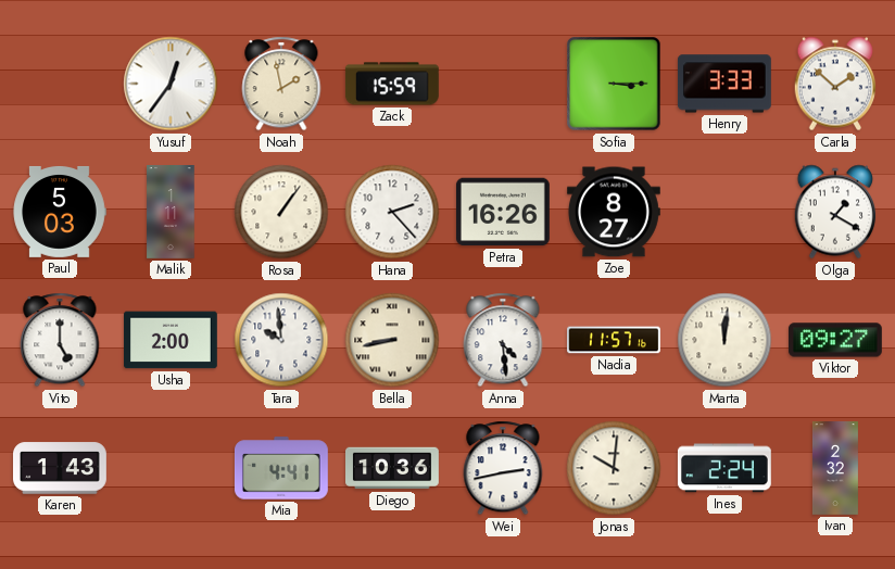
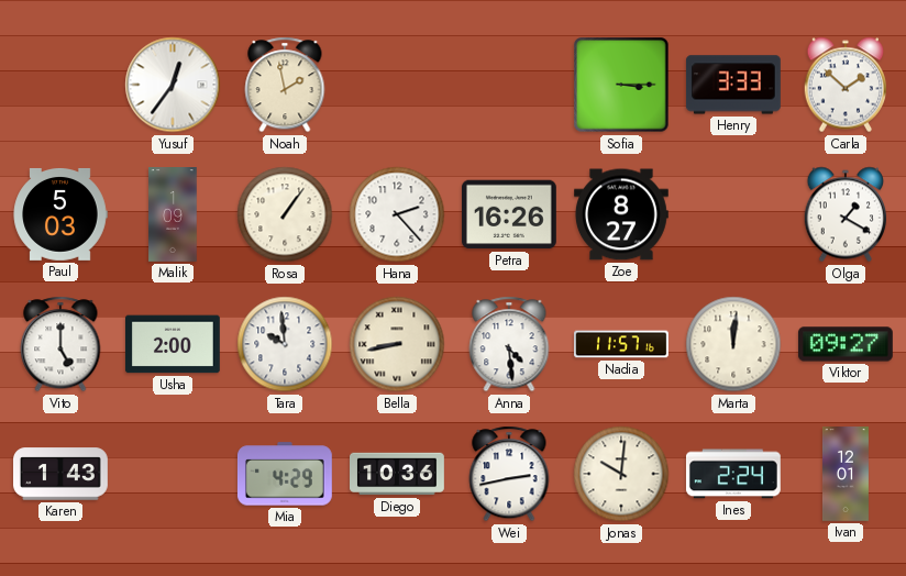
Zack: 15:59 -> none
Malik: 1:11 -> 1:09
Mia: 4:41 -> 4:29
Ivan: 2:32 -> 12:01
